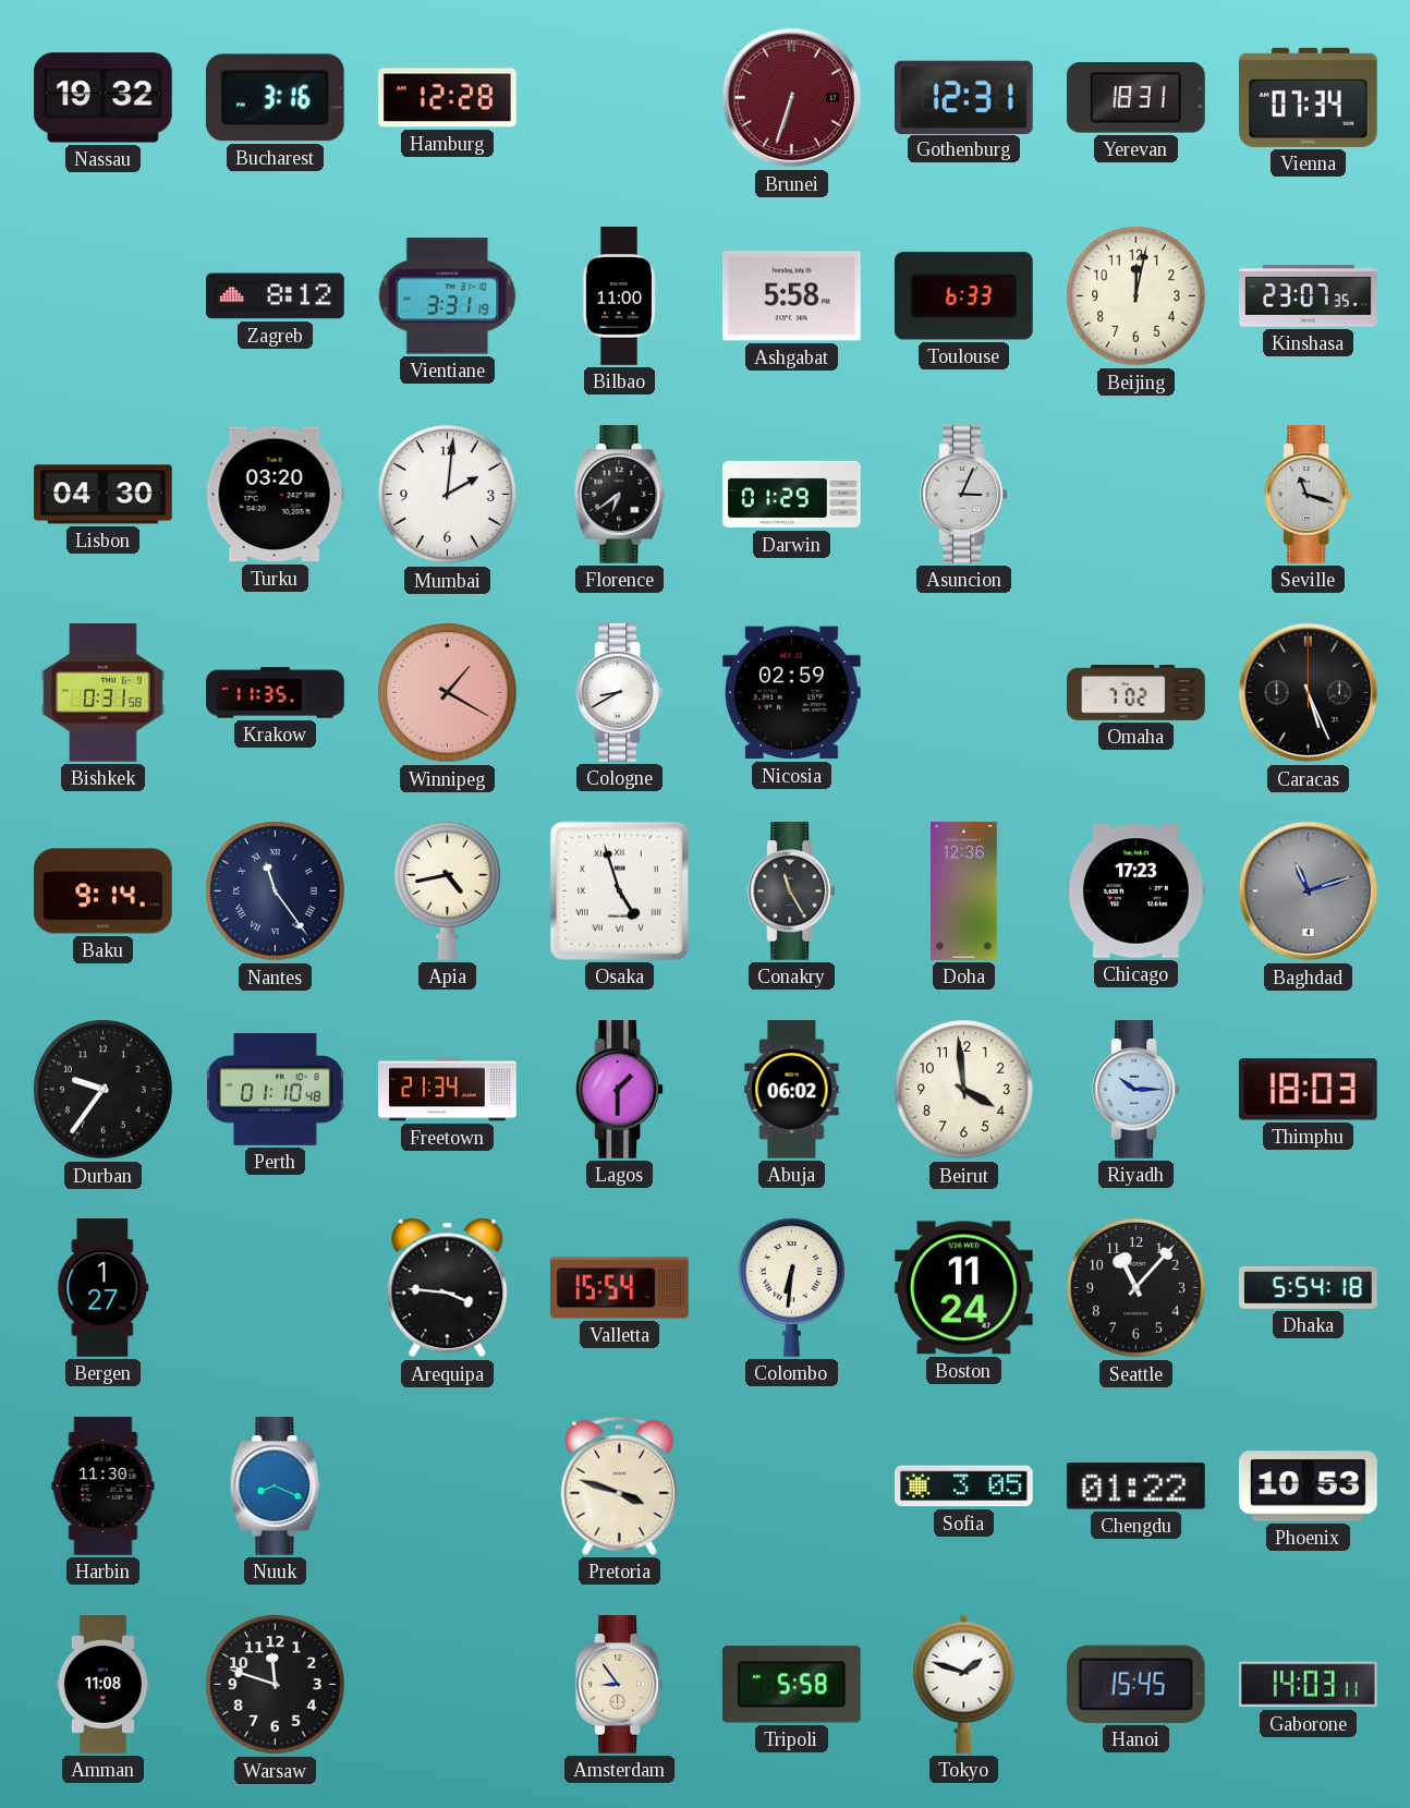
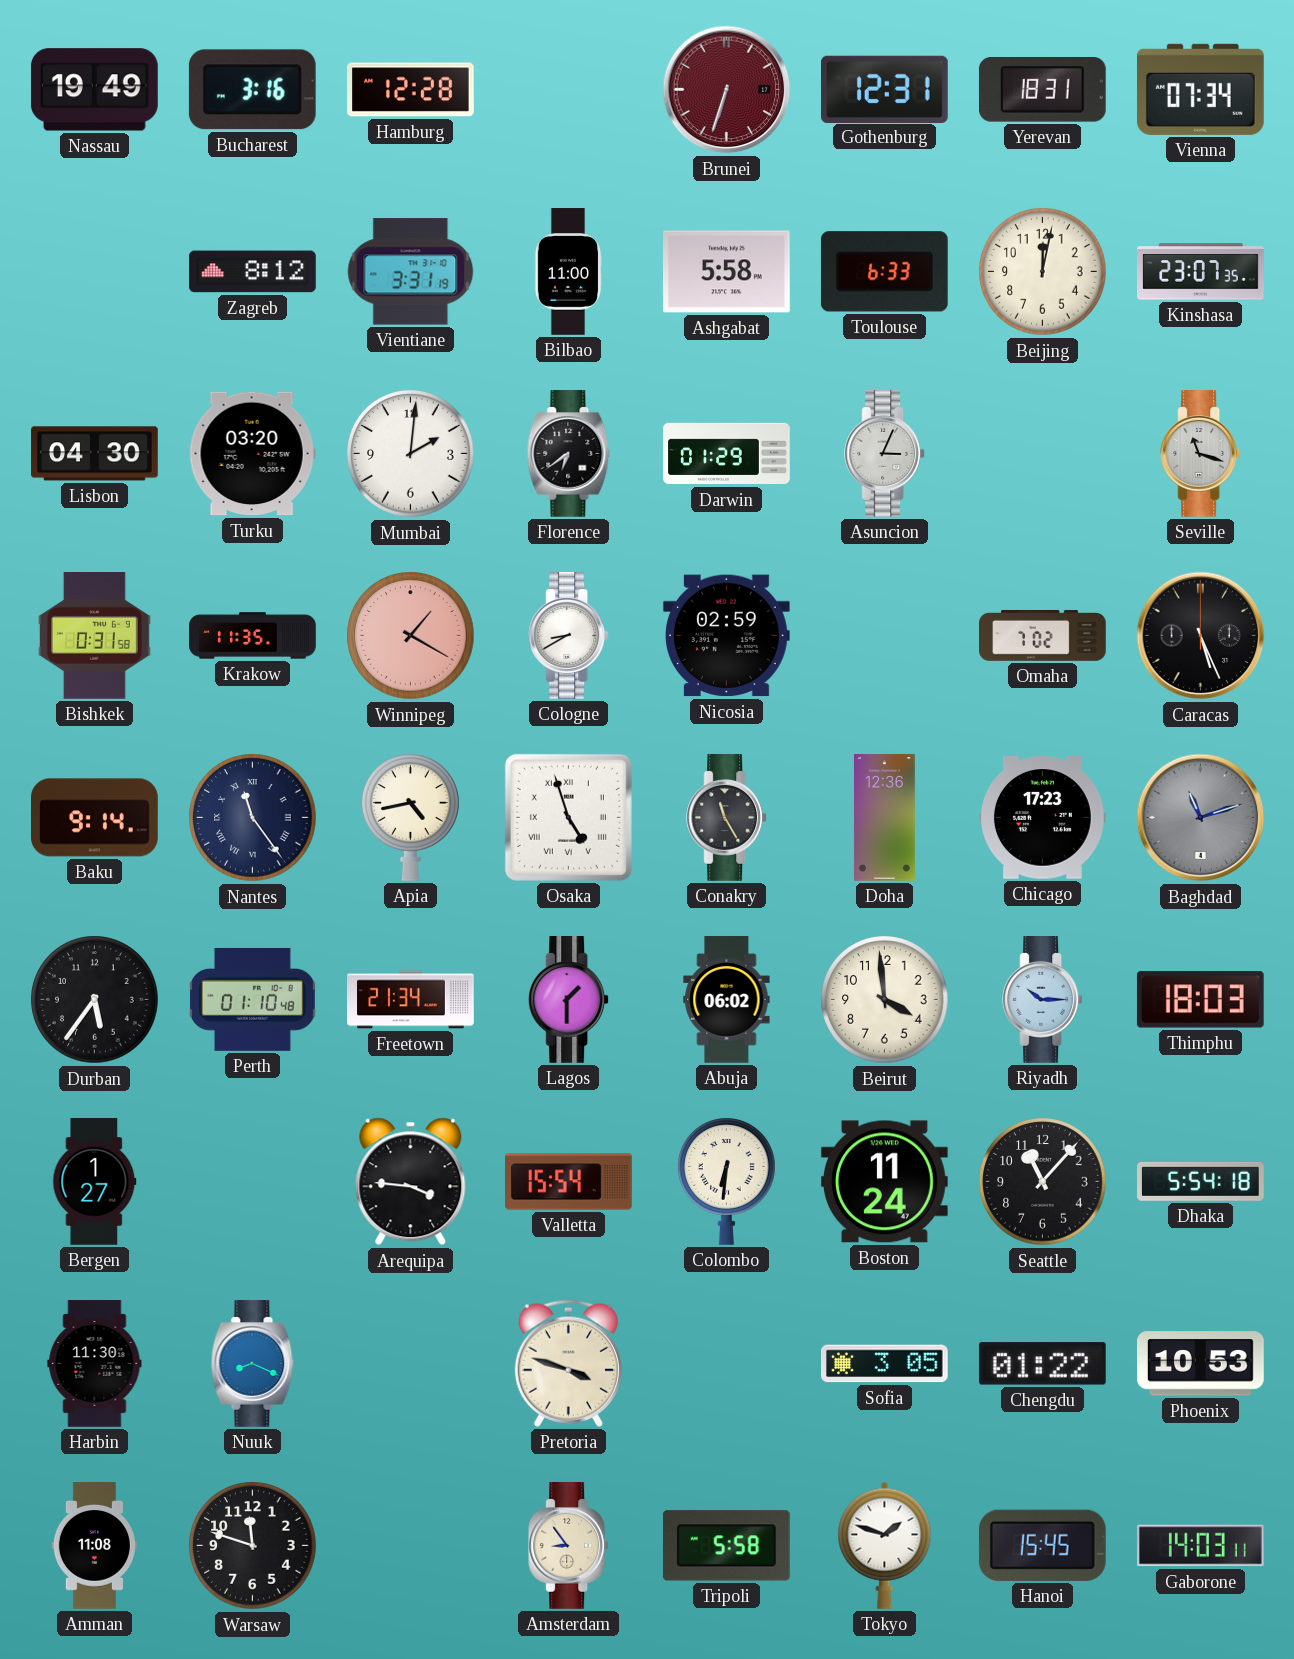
Nassau: 19:32 -> 19:49
Durban: 9:36 -> 5:36
